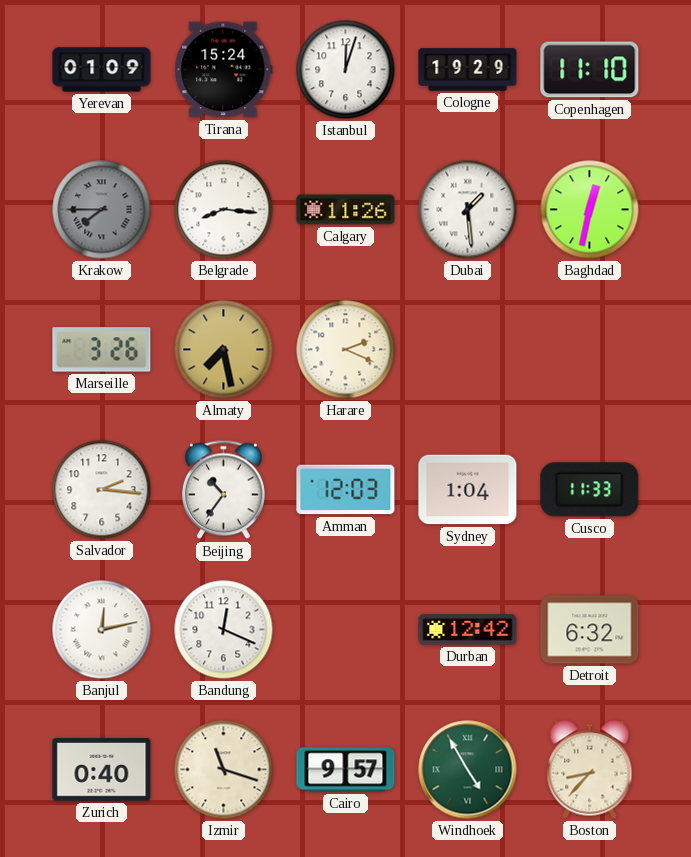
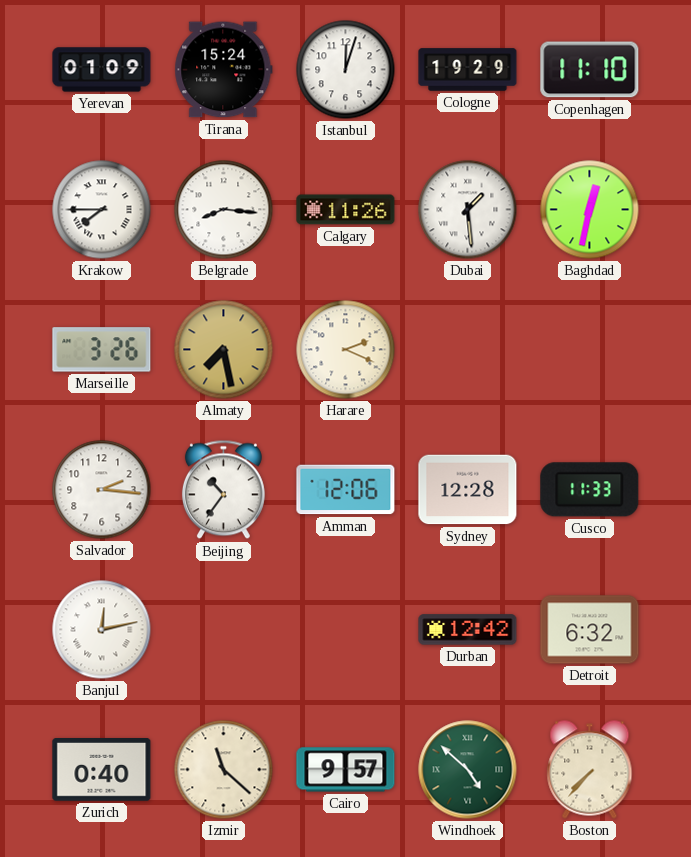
Krakow dial: grey -> white
Amman: 12:03 -> 12:06
Sydney: 1:04 -> 12:28
Bandung: 12:19 -> none
Izmir: 11:18 -> 11:22
Windhoek: 4:55 -> 4:52
Boston: 8:37 -> 7:37
